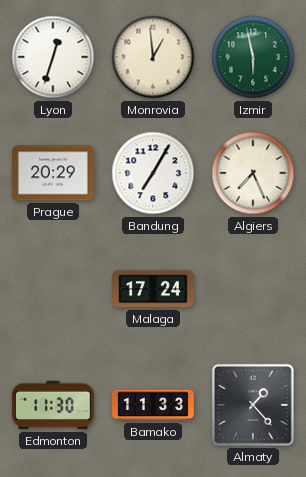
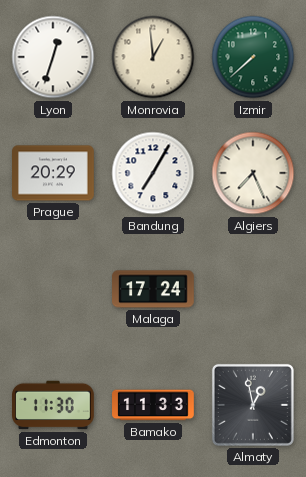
Izmir: 5:58 -> 7:38
Almaty: 1:23 -> 12:58
